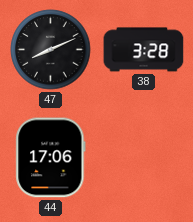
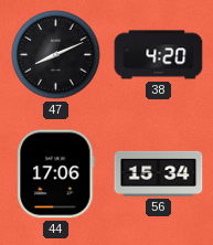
38: 3:28 -> 4:20
56: none -> 15:34
